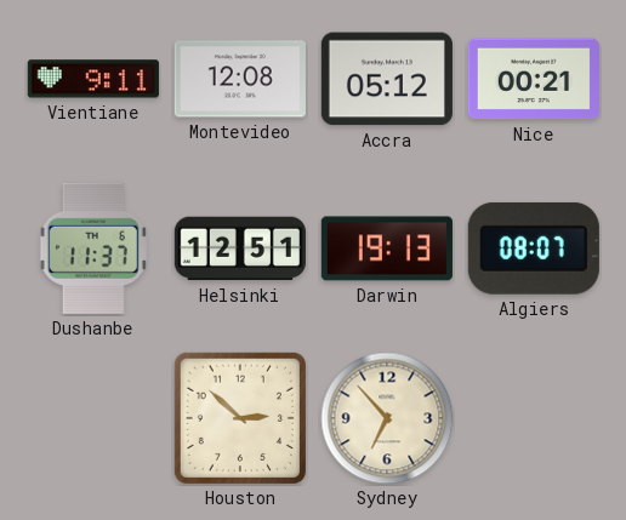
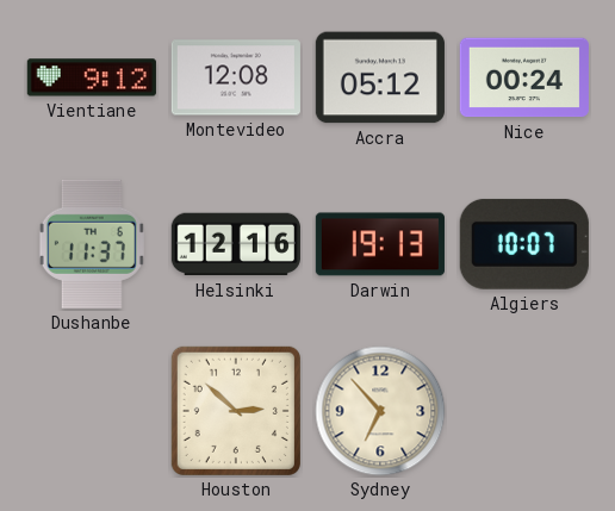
Vientiane: 9:11 -> 9:12
Nice: 00:21 -> 00:24
Helsinki: 12:51 -> 12:16
Algiers: 08:07 -> 10:07
